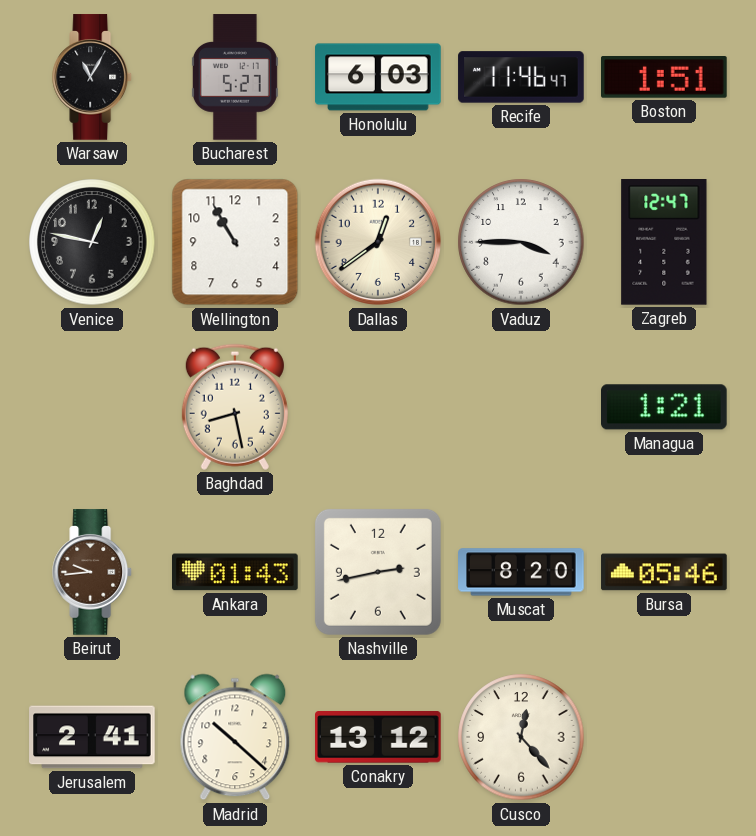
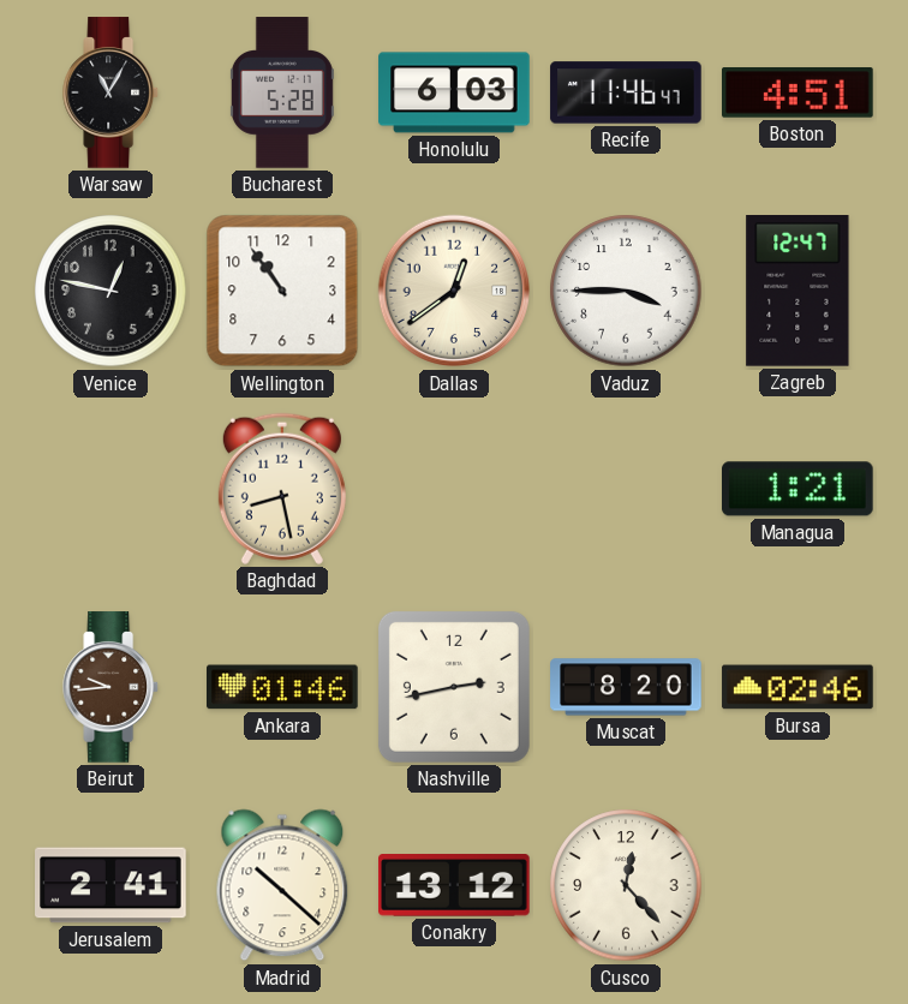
Bucharest: 5:27 -> 5:28
Boston: 1:51 -> 4:51
Wellington: 10:55 -> 10:54
Ankara: 01:43 -> 01:46
Bursa: 05:46 -> 02:46
